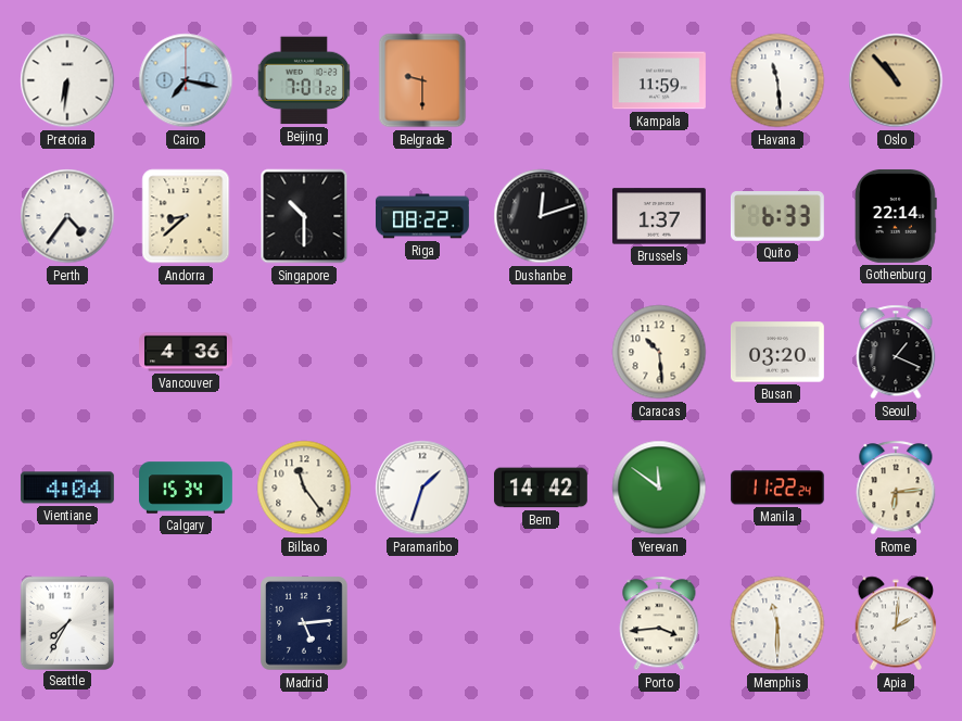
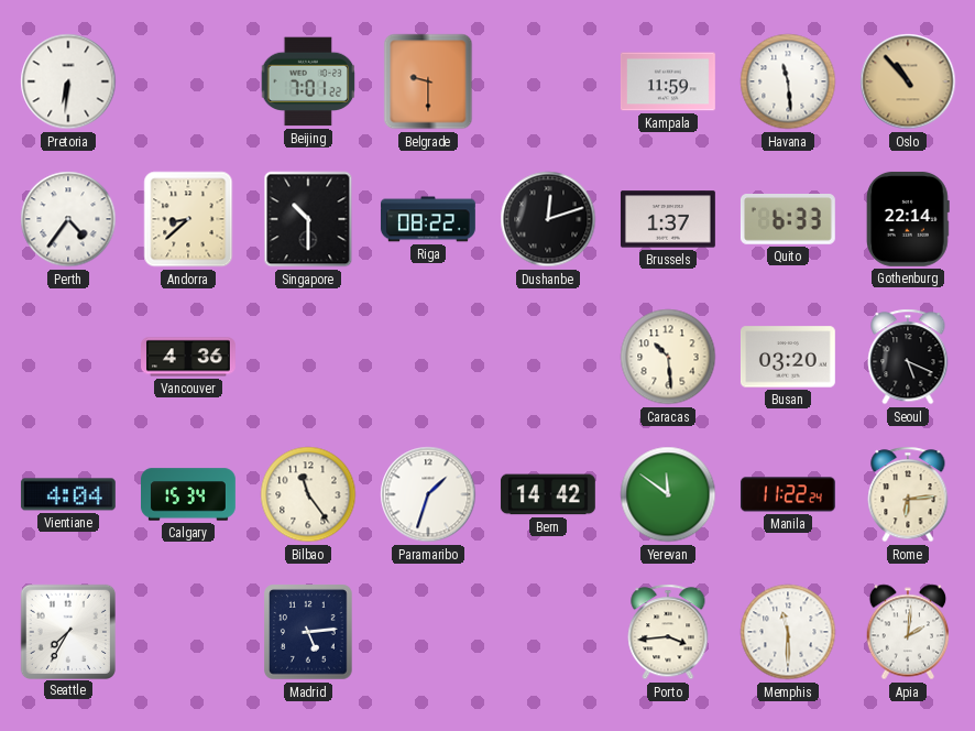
Cairo: 7:17 -> none
Seoul: 1:19 -> 5:19
